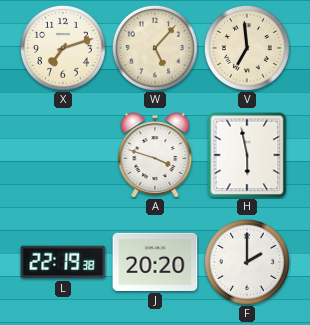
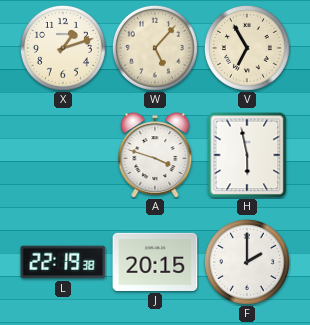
X: 7:12 -> 1:12
V: 6:59 -> 6:55
J: 20:20 -> 20:15
